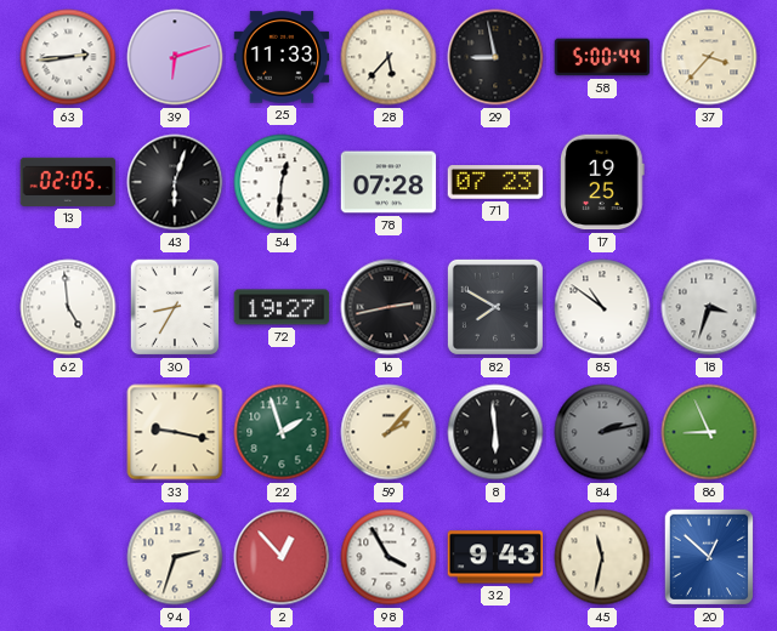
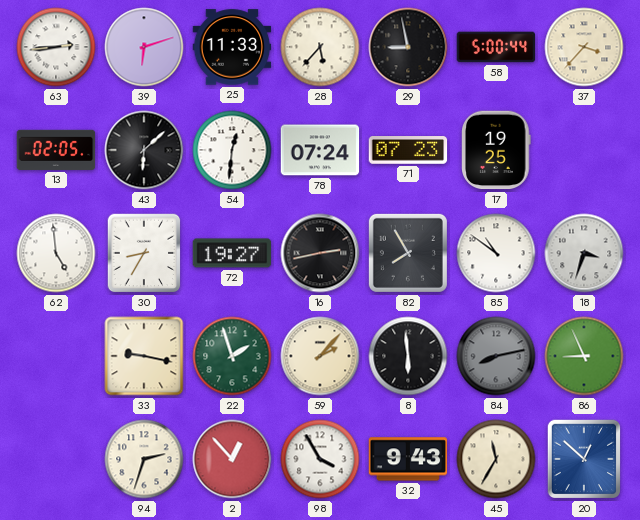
43: 6:03 -> 6:08
78: 07:28 -> 07:24
82: 7:50 -> 7:55
84: 2:13 -> 8:13
45: 11:32 -> 11:35
